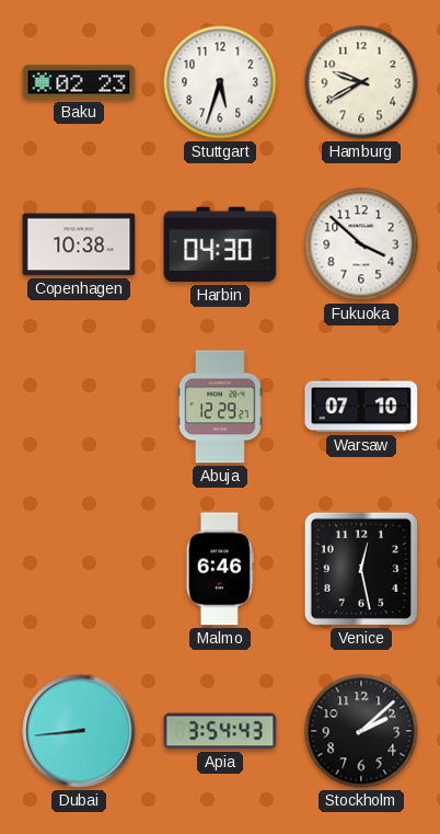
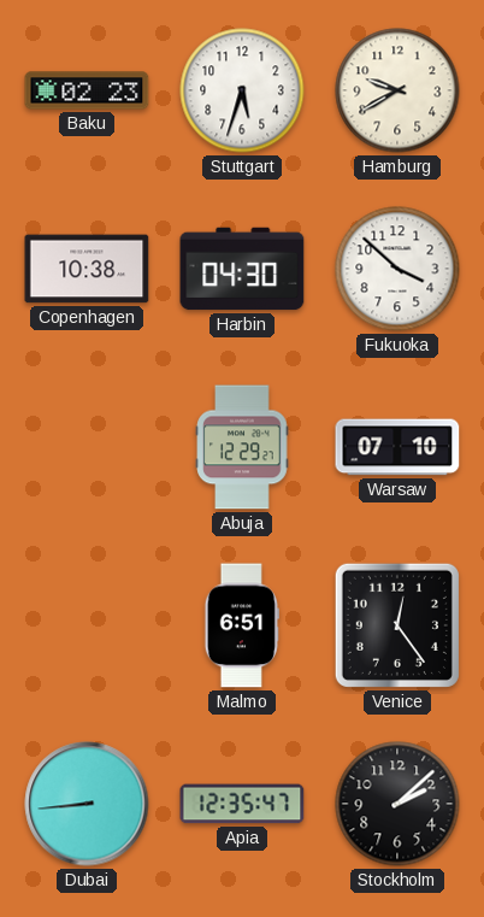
Malmo: 6:46 -> 6:51
Venice: 12:28 -> 12:24
Apia: 3:54 -> 12:35
